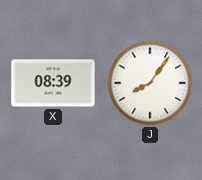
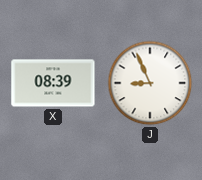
J: 8:06 -> 8:56
